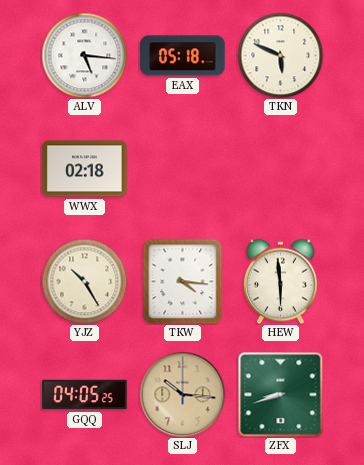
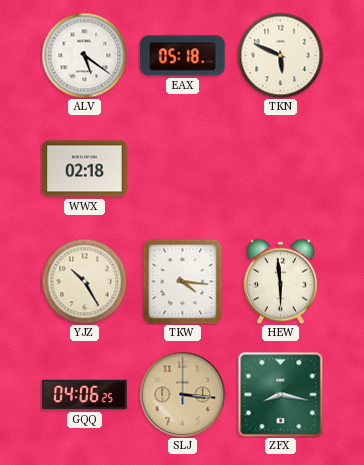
ALV: 5:16 -> 5:21
GQQ: 04:05 -> 04:06
SLJ: 10:16 -> 3:16
ZFX: 8:42 -> 8:17
